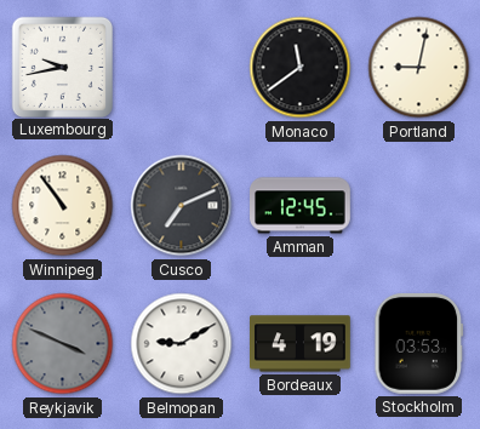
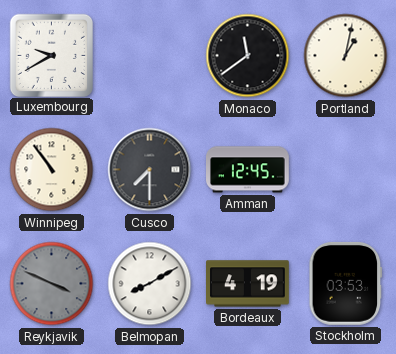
Luxembourg: 9:43 -> 9:40
Portland: 9:02 -> 1:02
Cusco: 7:11 -> 7:30
Belmopan: 9:10 -> 8:10
